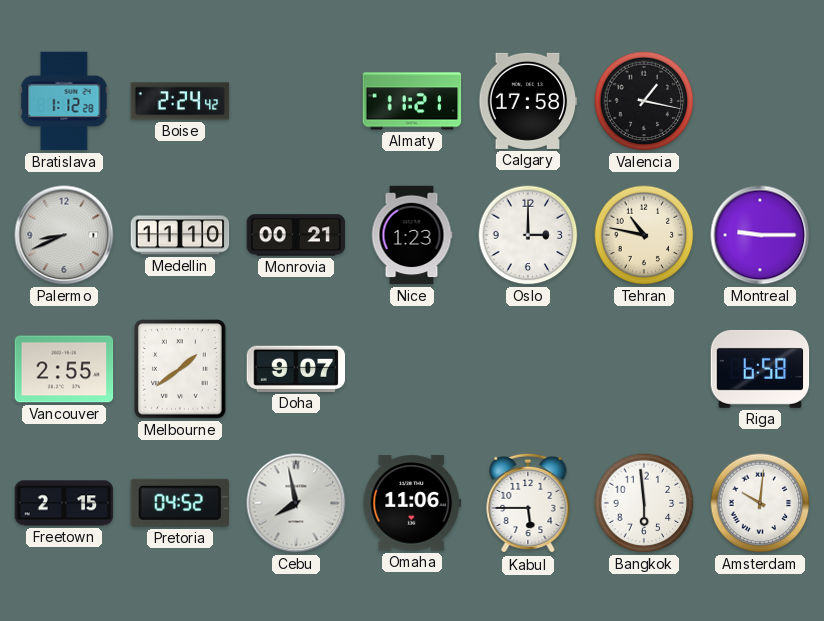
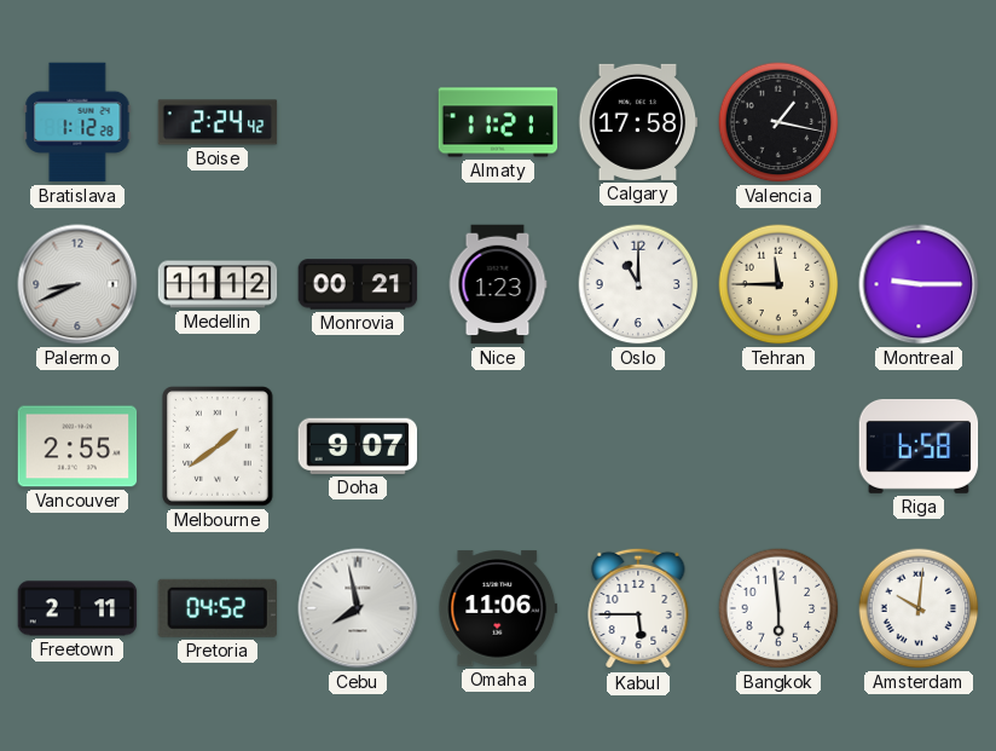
Medellin: 11:10 -> 11:12
Oslo: 3:00 -> 11:00
Tehran: 10:47 -> 11:45
Freetown: 2:15 -> 2:11
